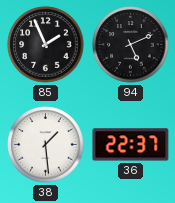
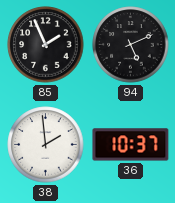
38: 1:29 -> 1:59
36: 22:37 -> 10:37
